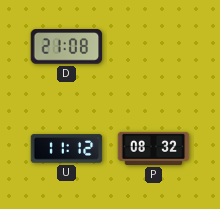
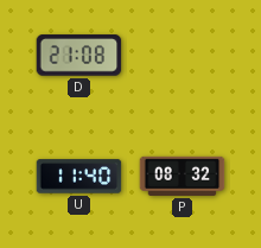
U: 11:12 -> 11:40
